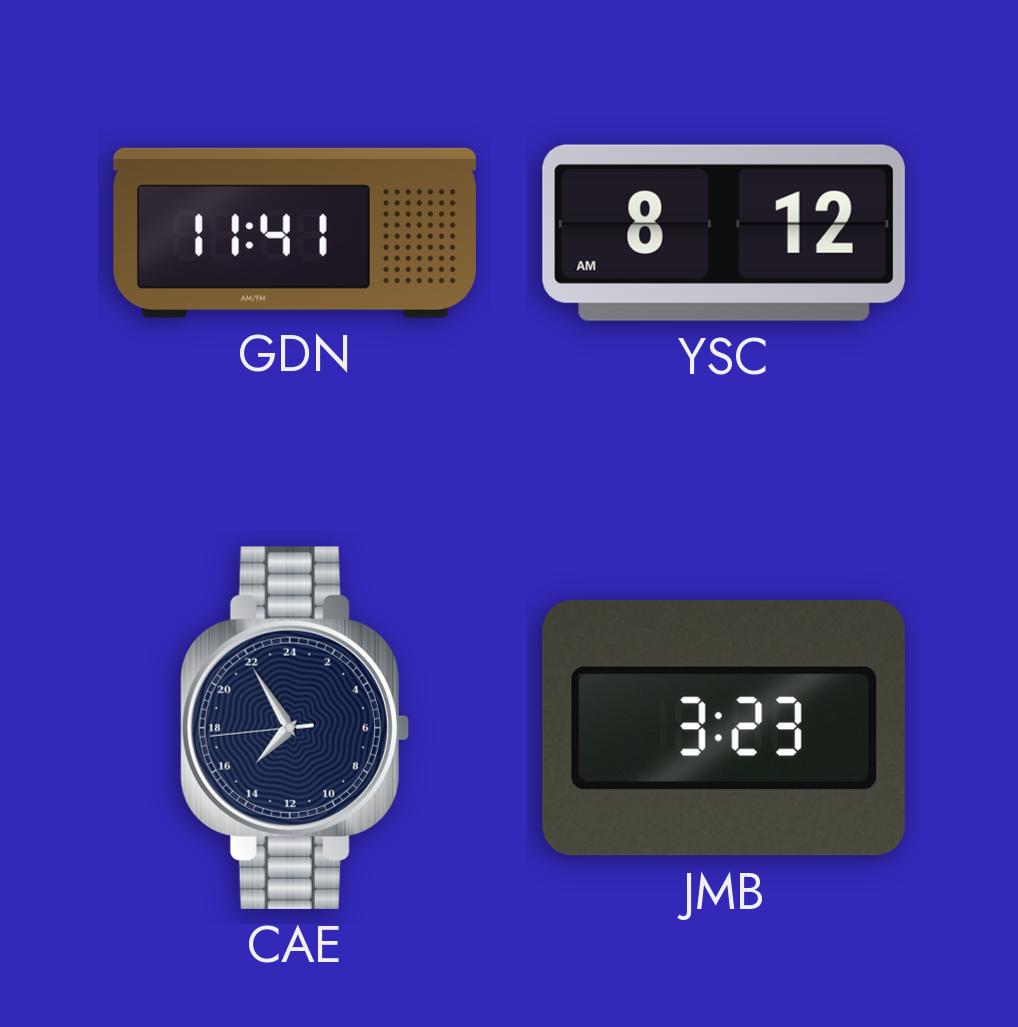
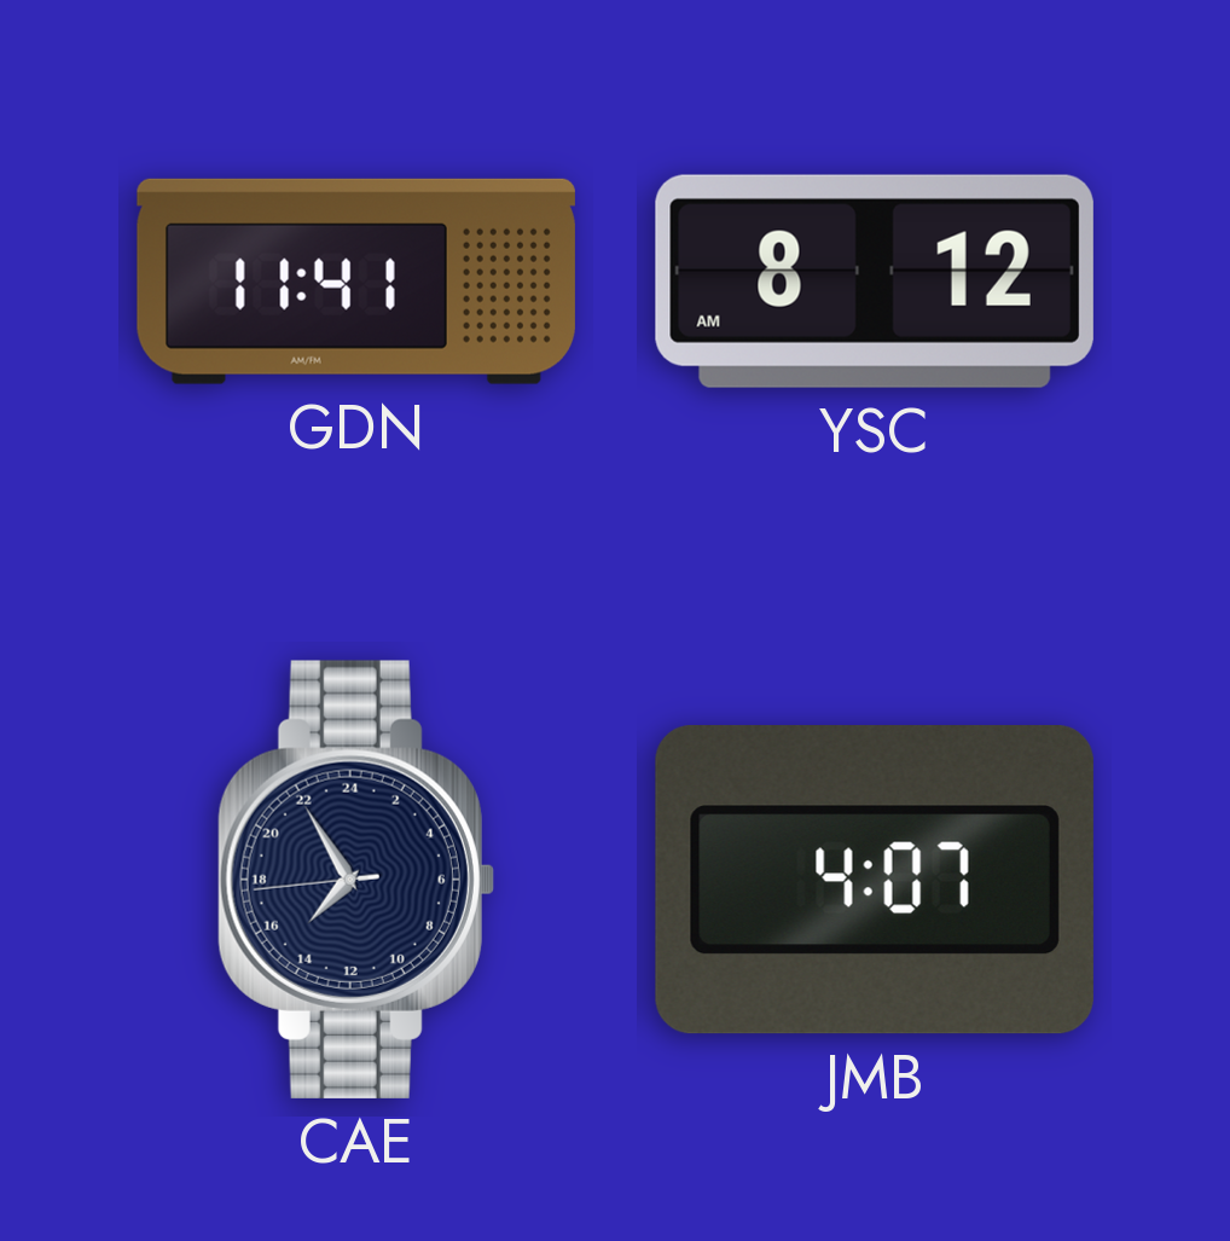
JMB: 3:23 -> 4:07
